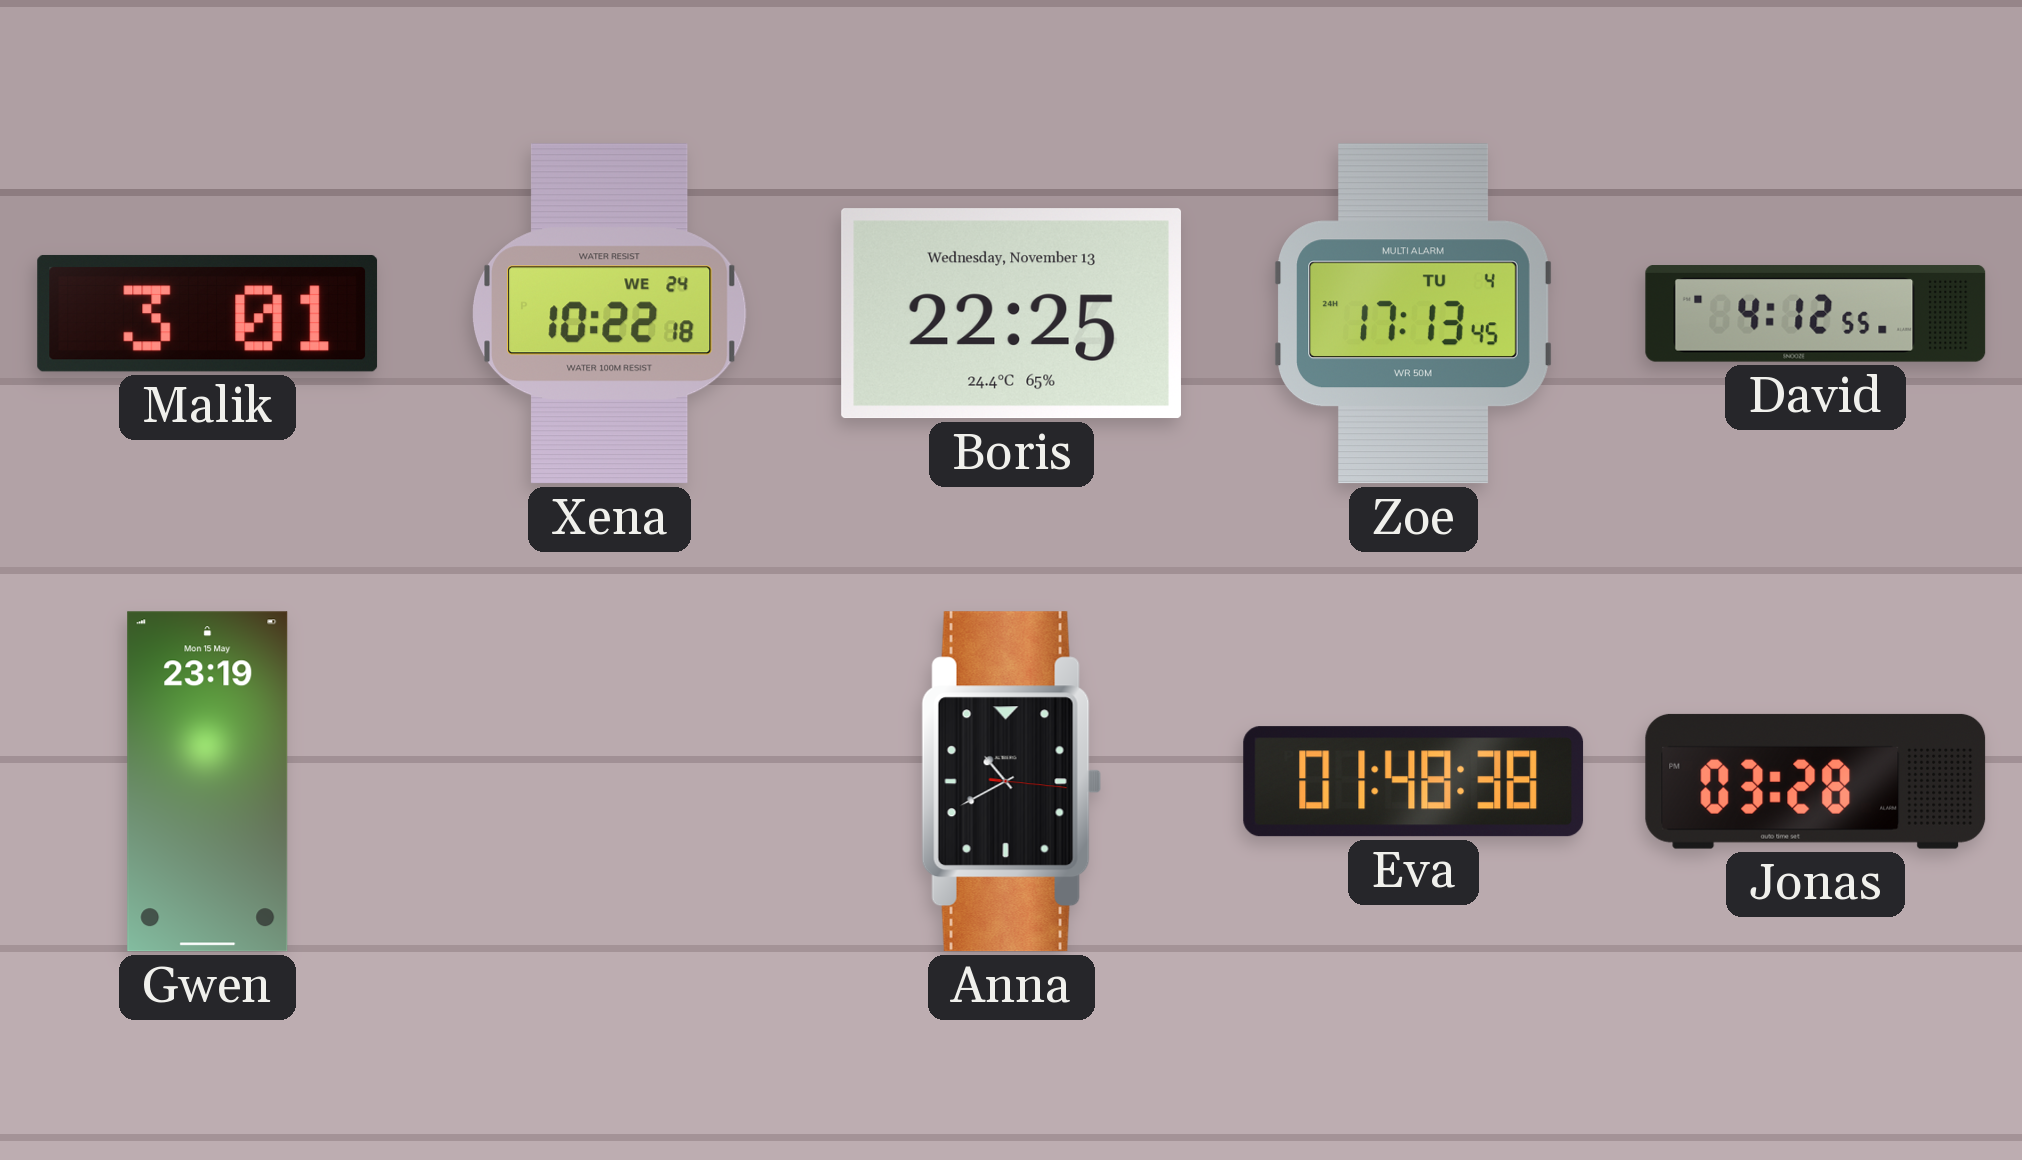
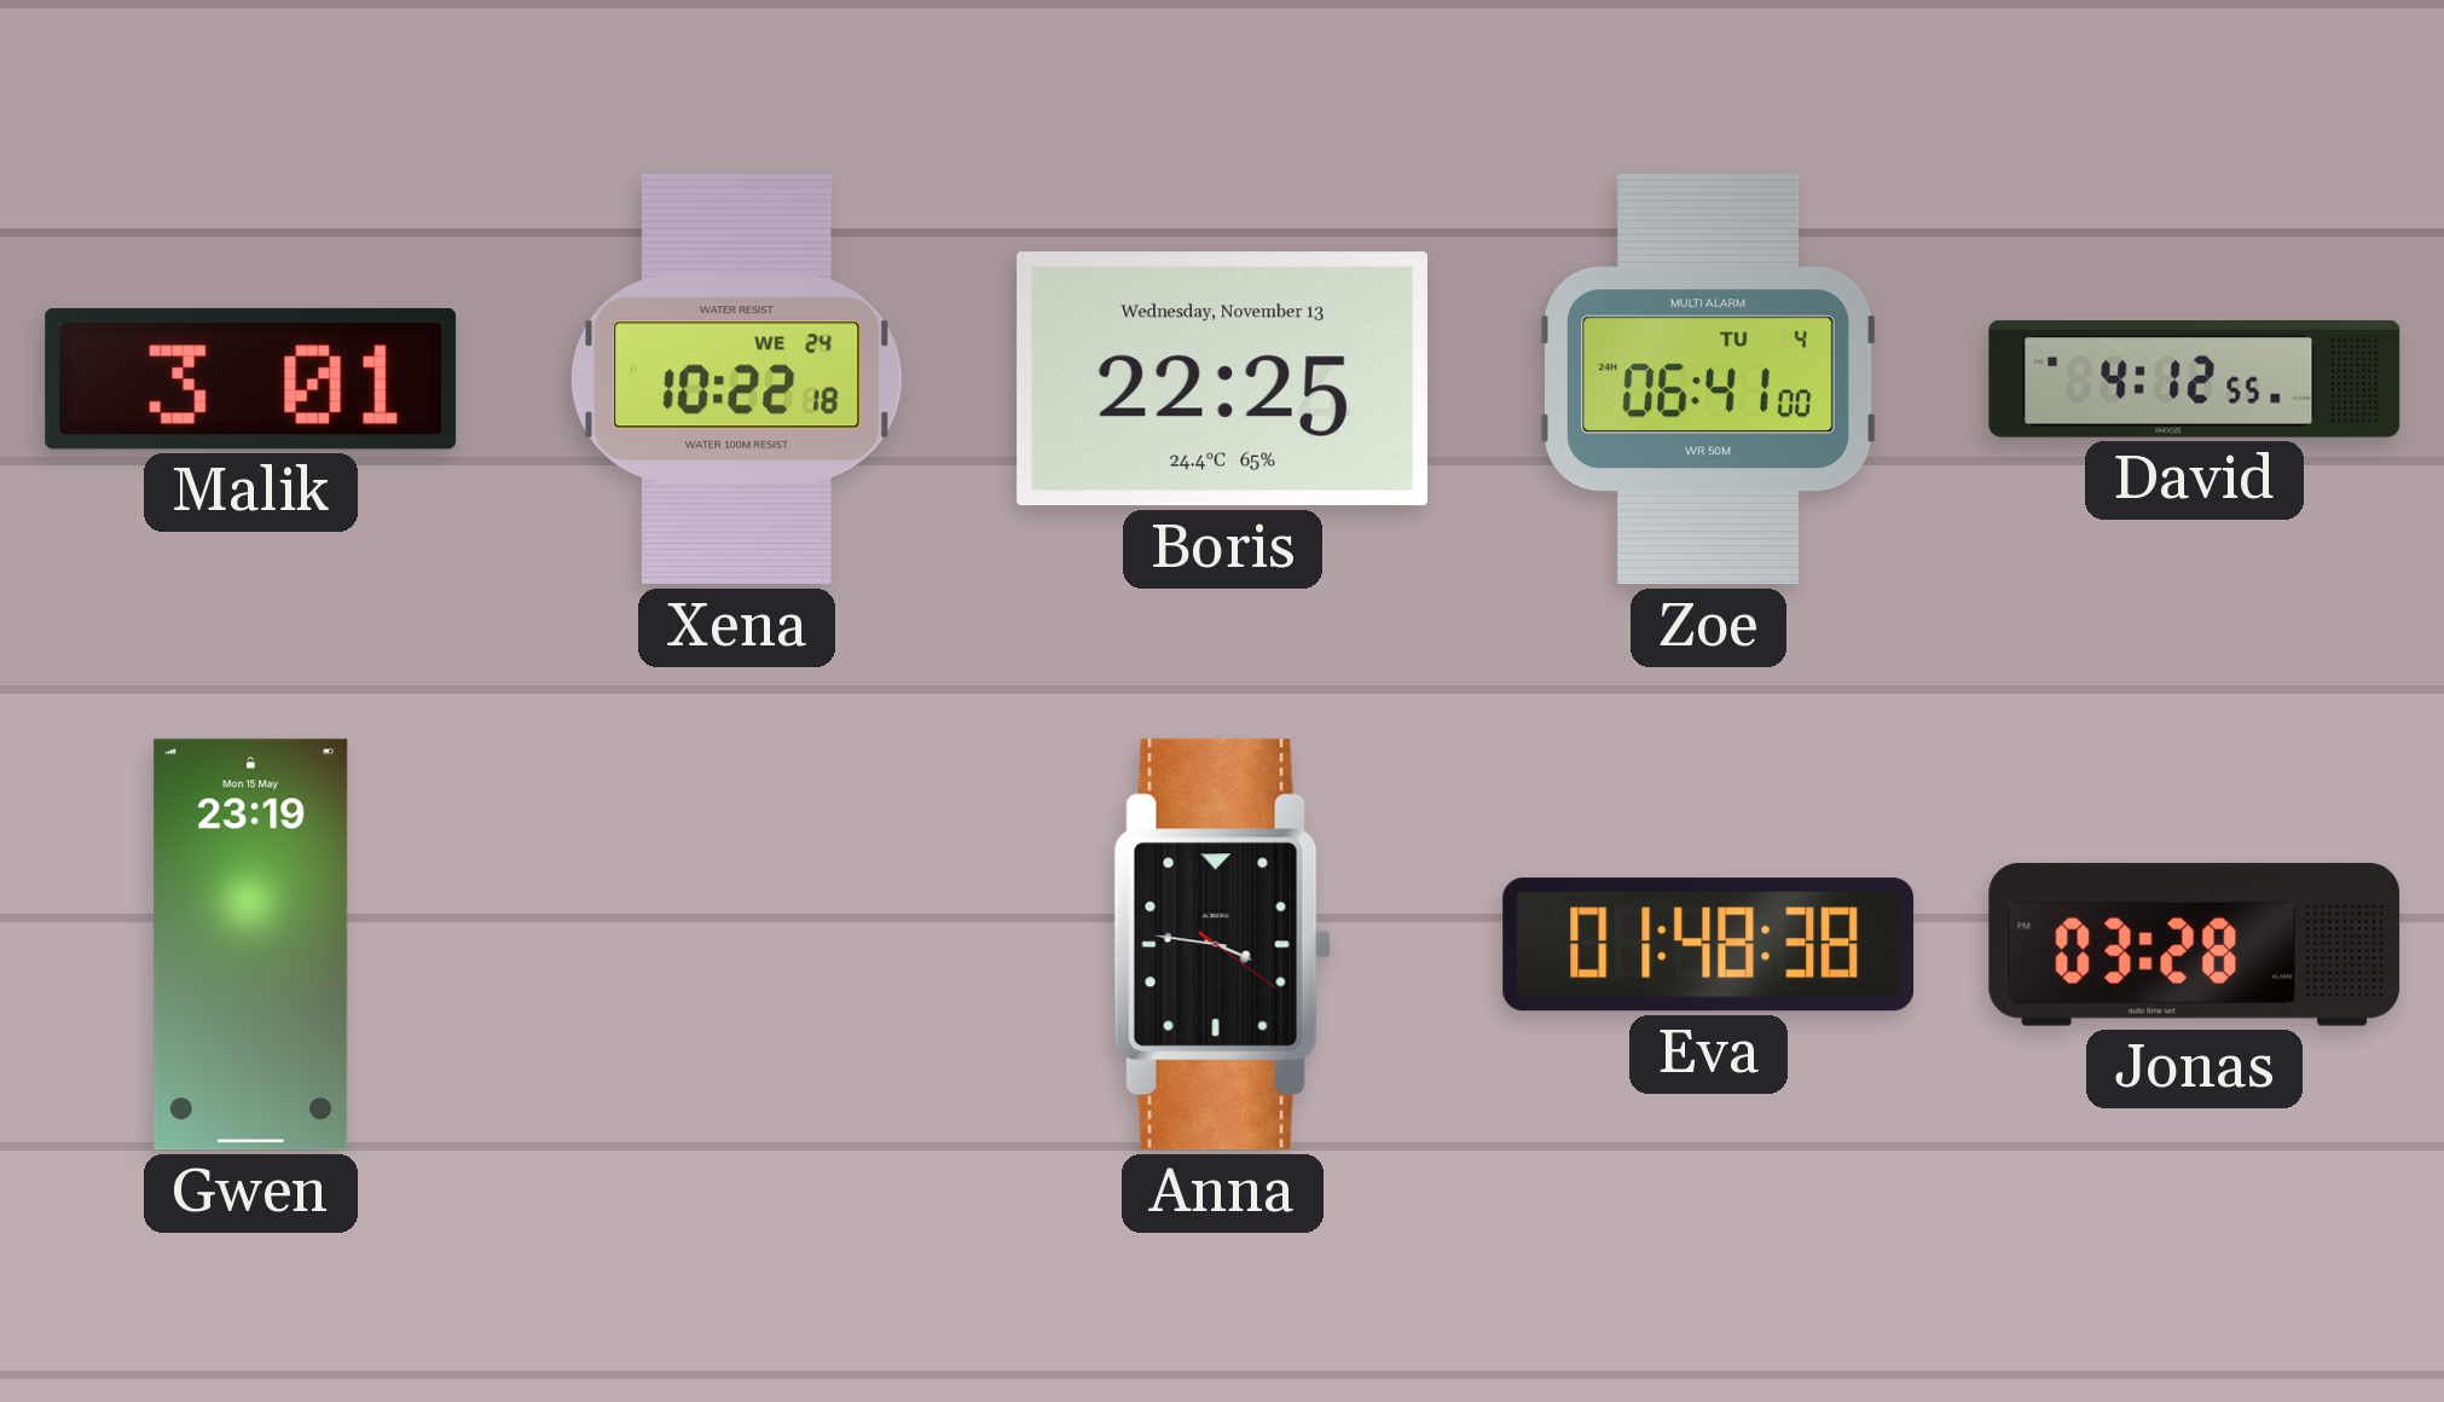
Zoe: 17:13 -> 06:41
Anna: 10:40 -> 3:46
